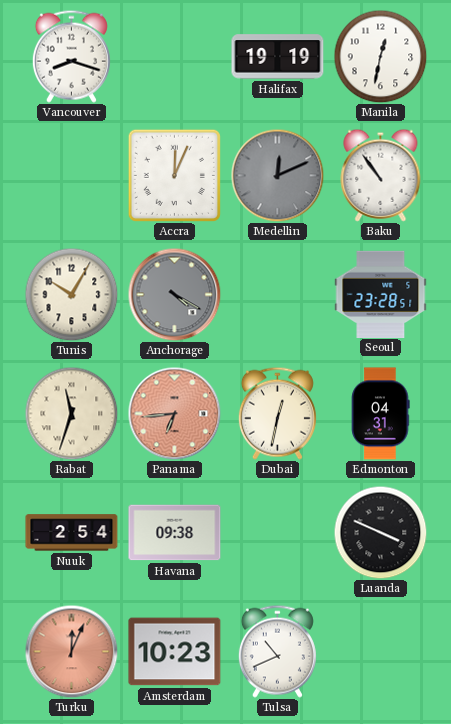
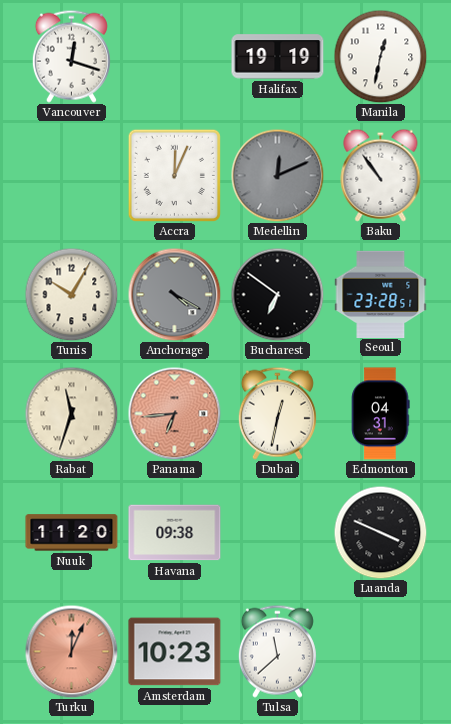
Vancouver: 8:18 -> 12:18
Bucharest: none -> 6:51
Nuuk: 2:54 -> 11:20
Tulsa: 10:41 -> 11:38
